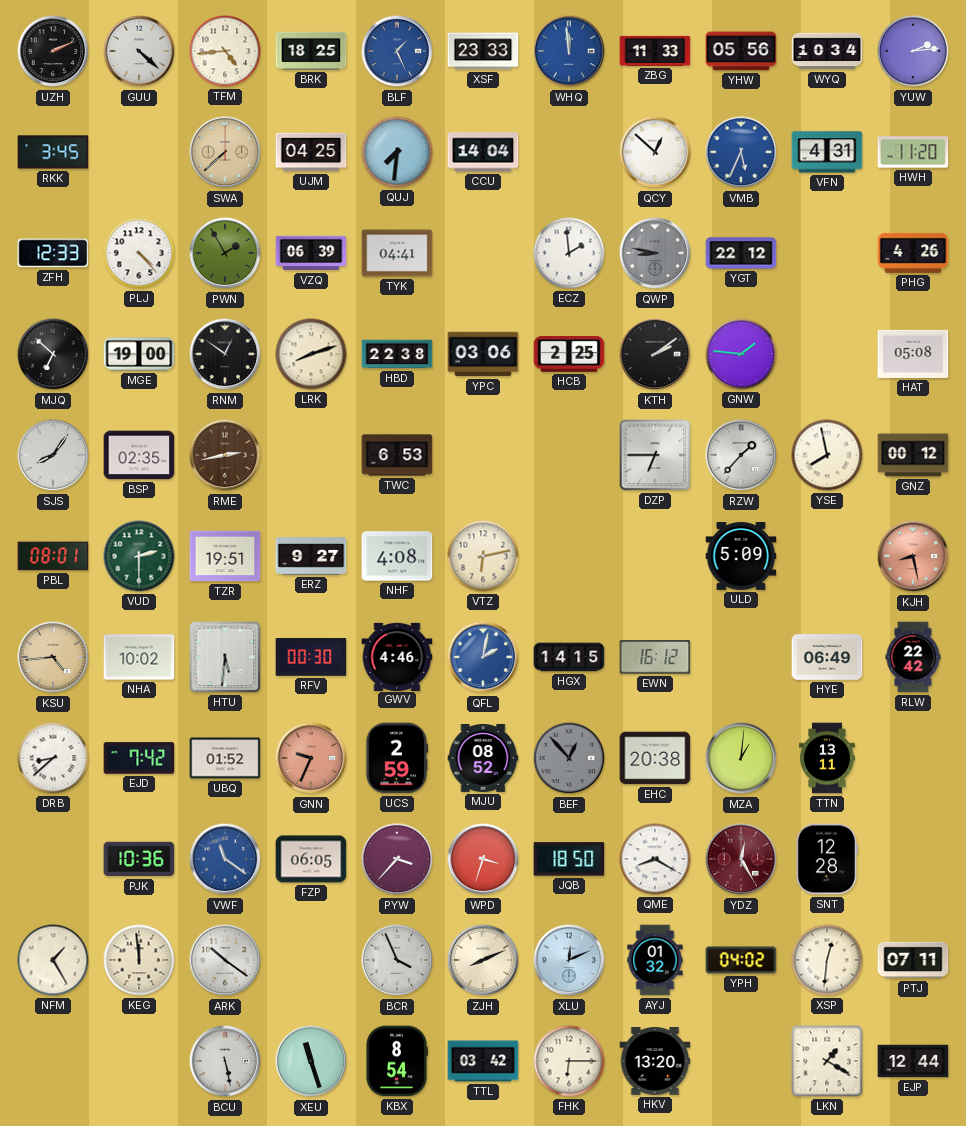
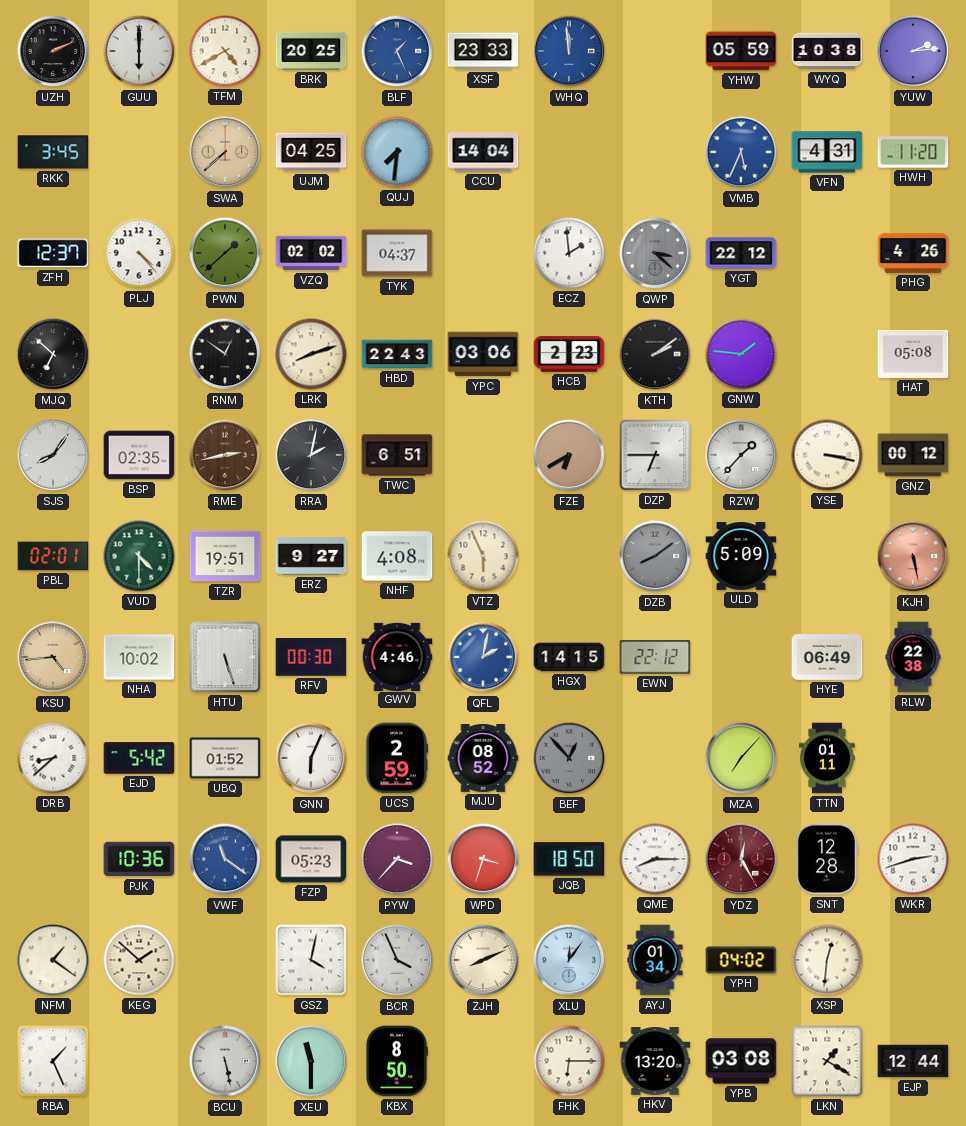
GUU: 4:22 -> 6:00
TFM: 4:44 -> 4:40
BRK: 18:25 -> 20:25
ZBG: 11:33 -> none
YHW: 05:56 -> 05:59
WYQ: 10:34 -> 10:38
QCY: 12:52 -> none
ZFH: 12:33 -> 12:37
PWN: 1:55 -> 1:38
VZQ: 06:39 -> 02:02
TYK: 04:41 -> 04:37
QWP: 8:47 -> 3:22
MGE: 19:00 -> none
HBD: 22:38 -> 22:43
HCB: 2:25 -> 2:23
RRA: none -> 2:02
TWC: 6:53 -> 6:51
FZE: none -> 6:40
YSE: 7:58 -> 3:17
PBL: 08:01 -> 02:01
VUD: 2:30 -> 4:30
VTZ: 6:13 -> 5:56
DZB: none -> 8:09
KJH: 8:28 -> 5:28
HTU: 5:31 -> 5:27
EWN: 16:12 -> 22:12
RLW: 22:42 -> 22:38
EJD: 7:42 -> 5:42
GNN: 9:34 -> 6:04
GNN dial: salmon -> white
EHC: 20:38 -> none
MZA: 1:01 -> 7:07
TTN: 13:11 -> 01:11
FZP: 06:05 -> 05:23
QME: 8:20 -> 8:15
WKR: none -> 2:42
NFM: 1:25 -> 1:21
KEG: 11:59 -> 1:52
ARK: 10:21 -> none
GSZ: none -> 4:02
XLU: 12:11 -> 12:06
AYJ: 01:32 -> 01:34
PTJ: 07:11 -> none
RBA: none -> 1:26
XEU: 11:27 -> 11:30
KBX: 8:54 -> 8:50
TTL: 03:42 -> none
YPB: none -> 03:08
